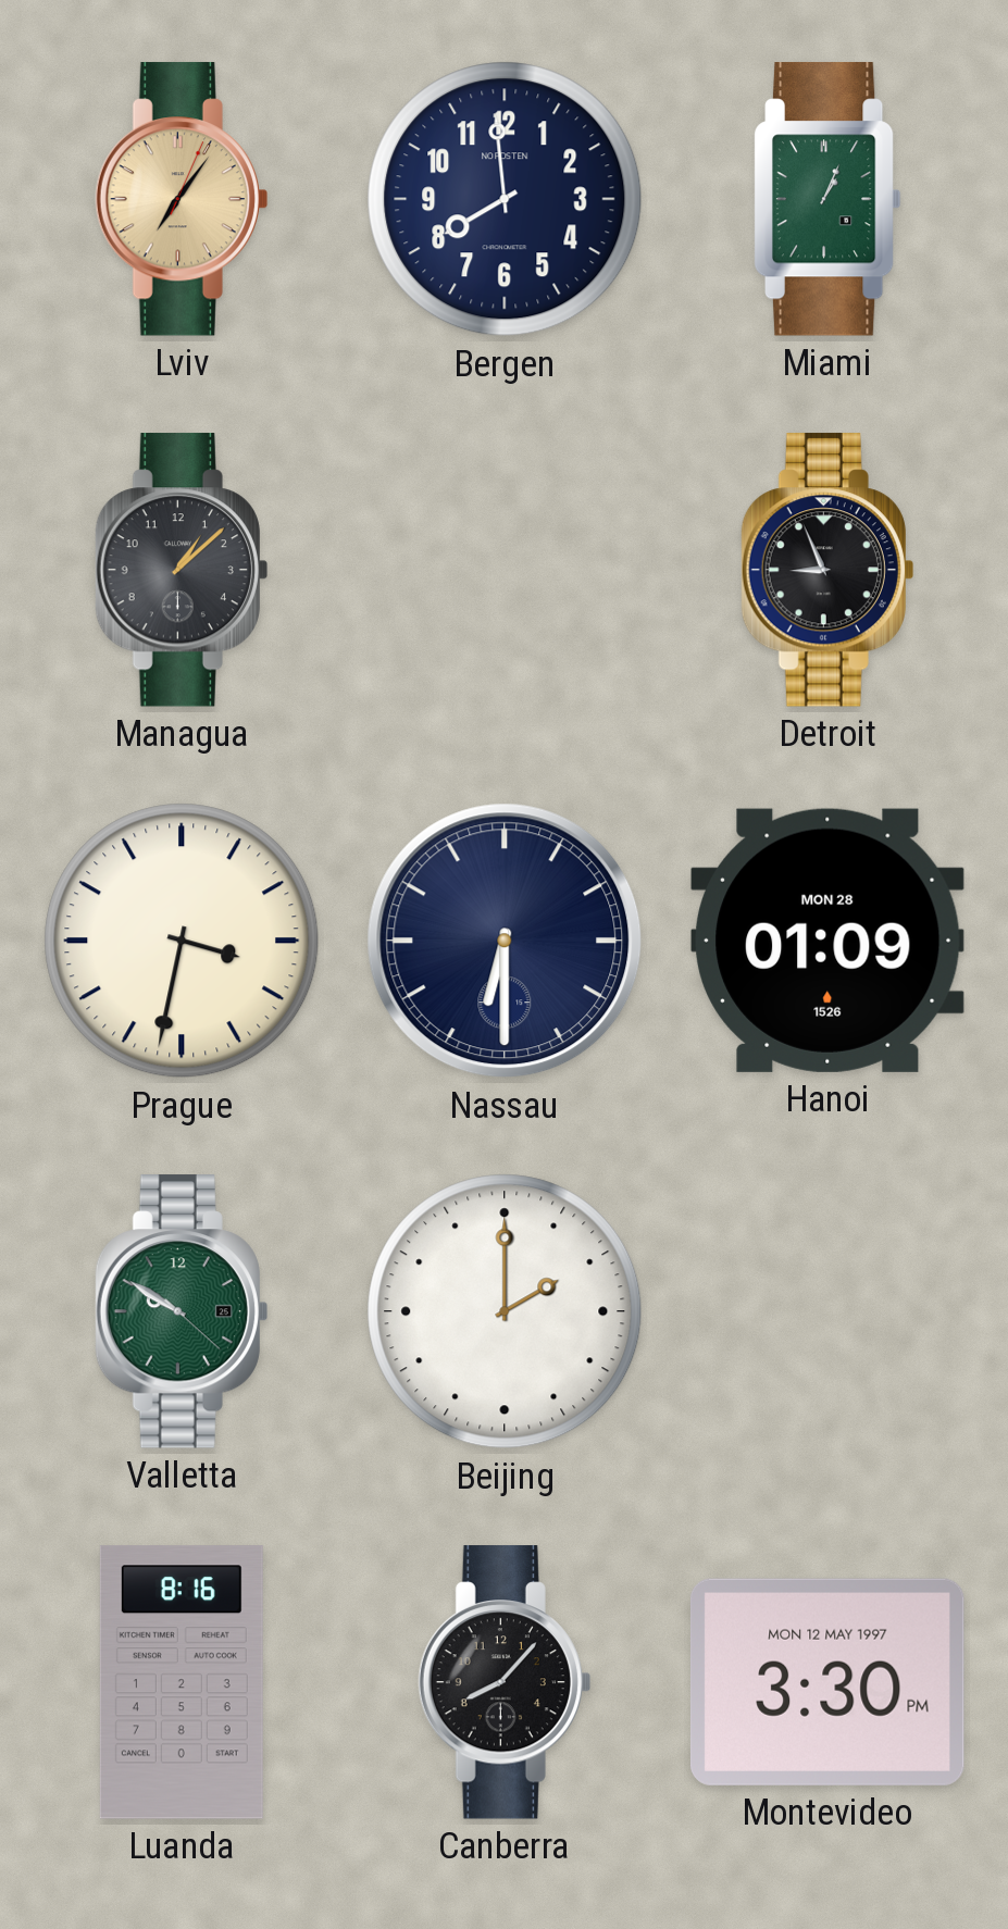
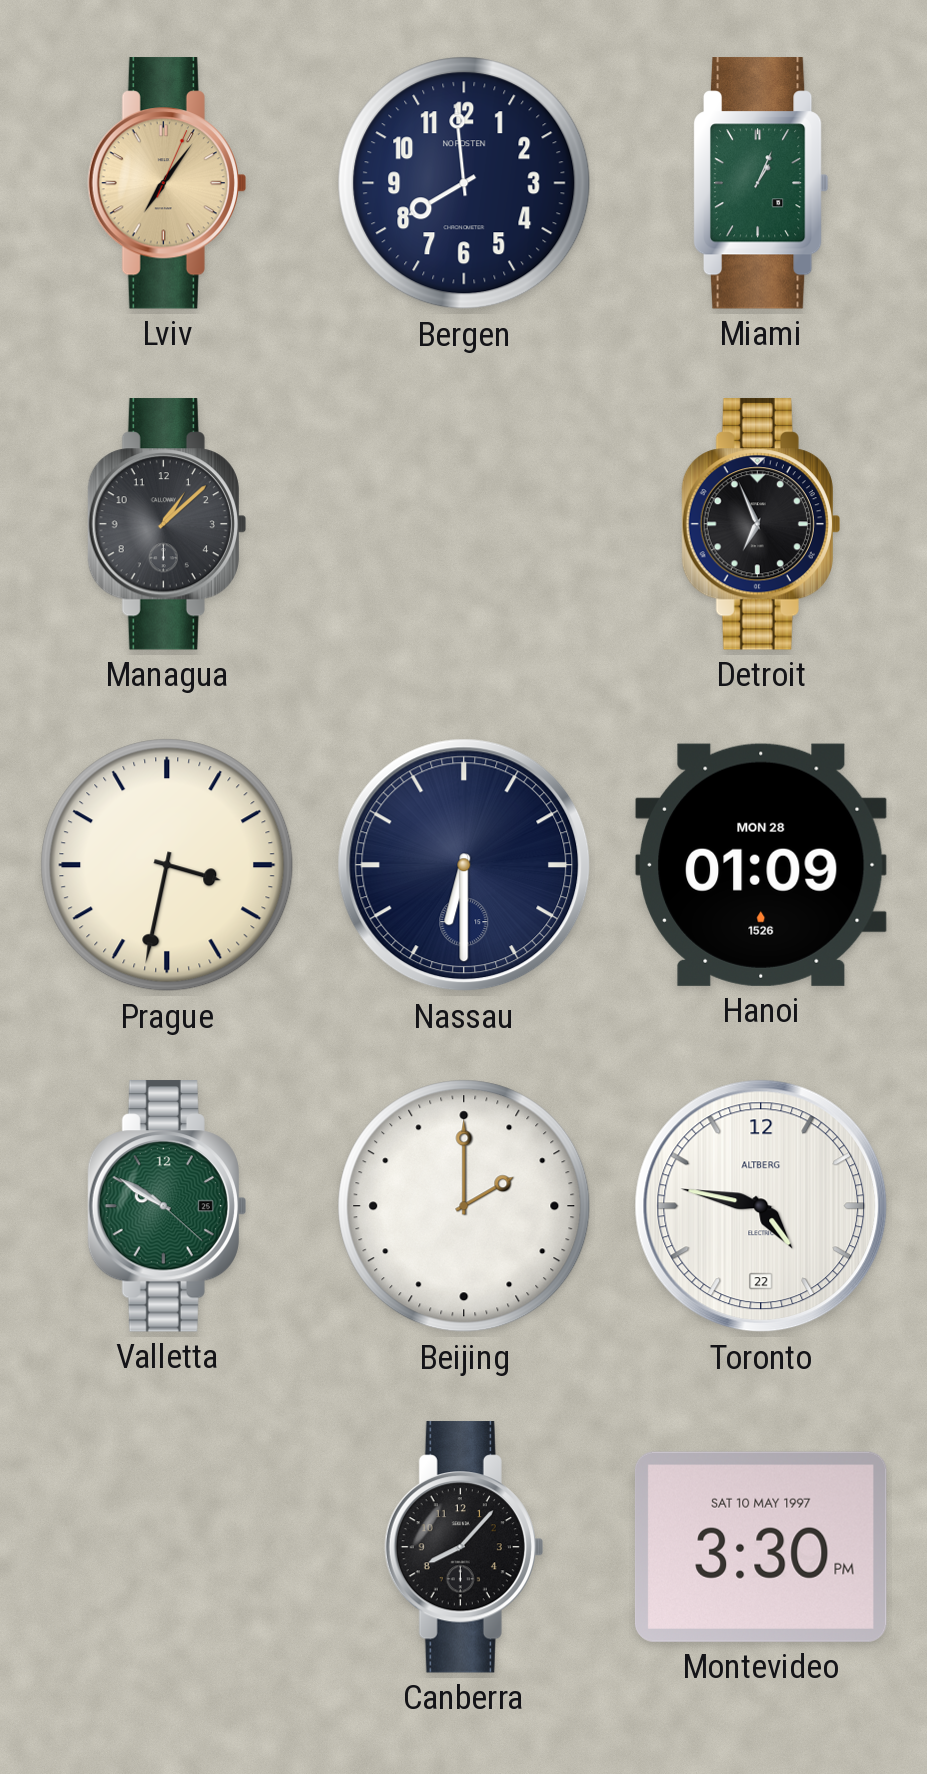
Detroit: 8:56 -> 6:56
Toronto: none -> 4:47
Luanda: 8:16 -> none
Montevideo date: MON 12 MAY 1997 -> SAT 10 MAY 1997
